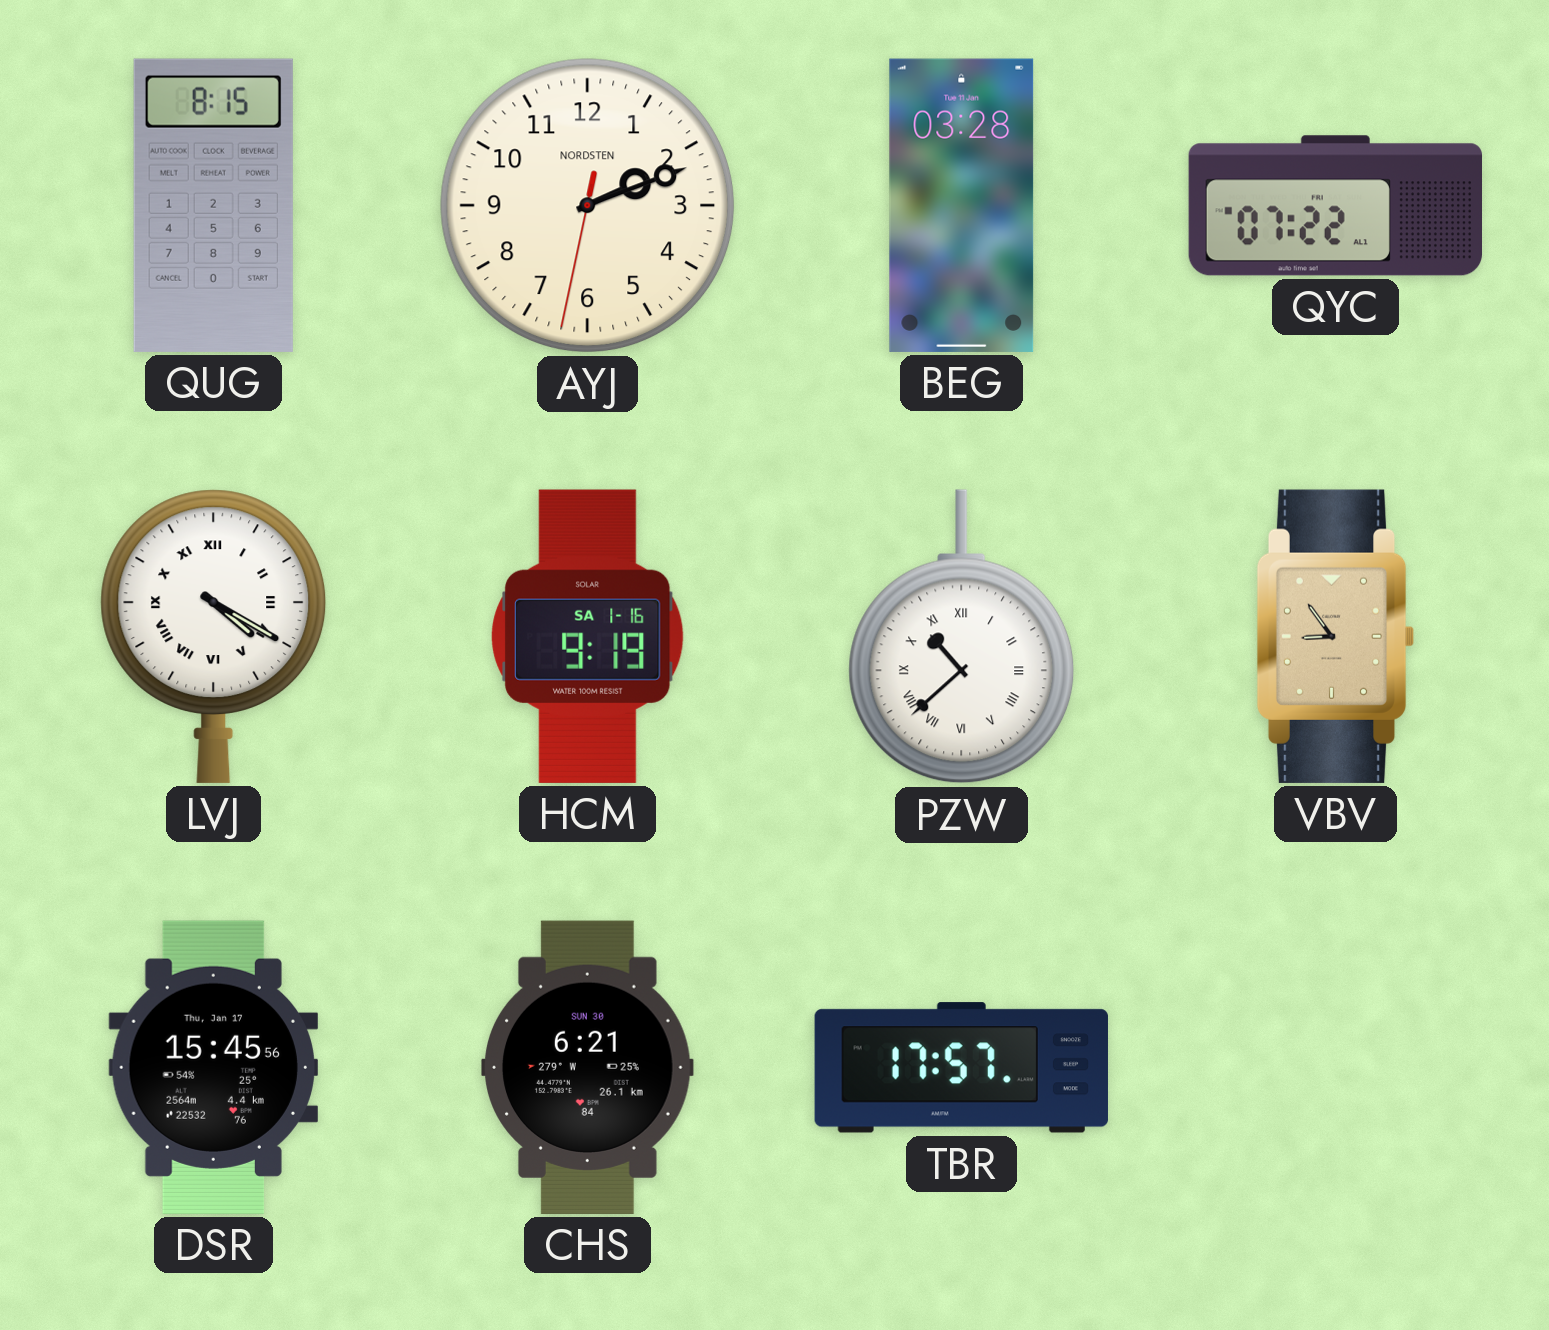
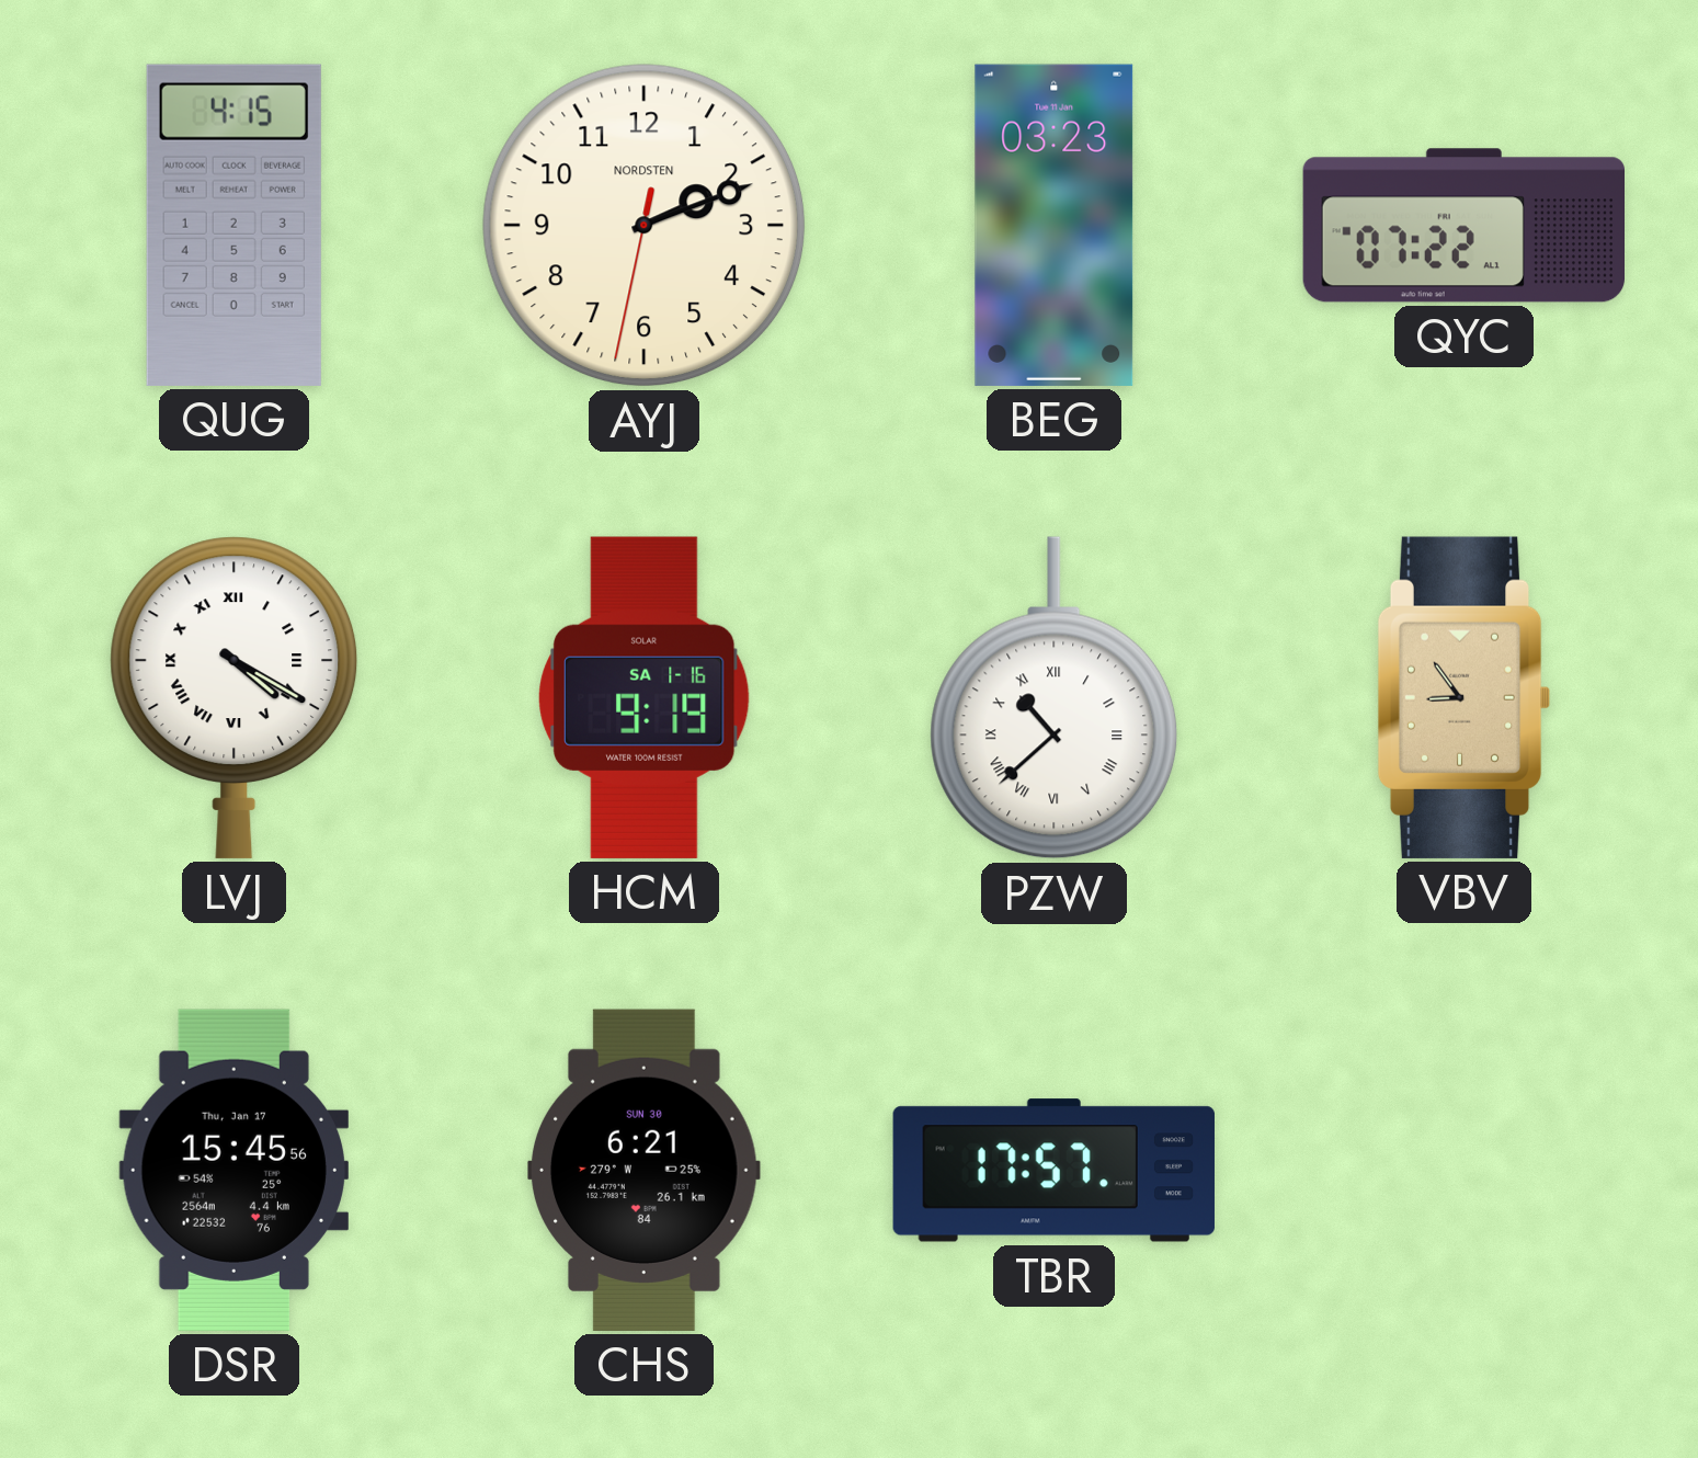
QUG: 8:15 -> 4:15
BEG: 03:28 -> 03:23
